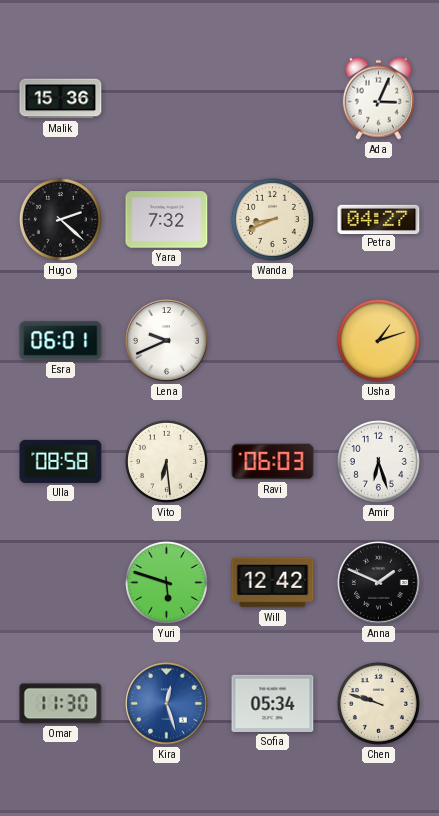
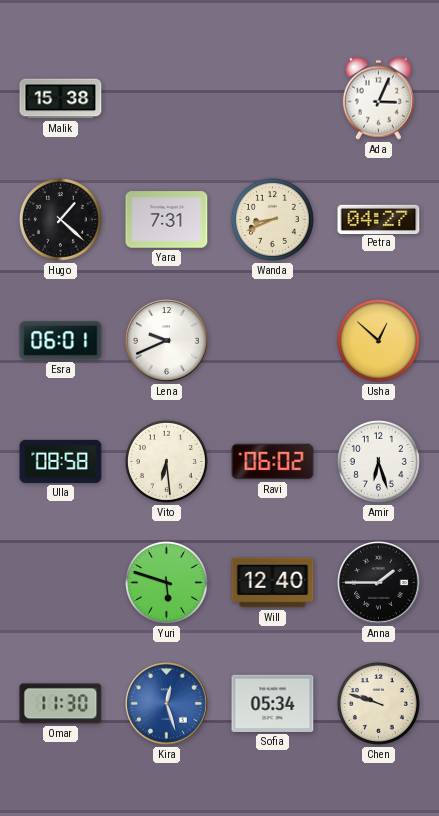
Malik: 15:36 -> 15:38
Hugo: 2:22 -> 1:22
Yara: 7:32 -> 7:31
Usha: 1:12 -> 12:52
Ravi: 06:03 -> 06:02
Will: 12:42 -> 12:40
Anna: 1:49 -> 1:45
